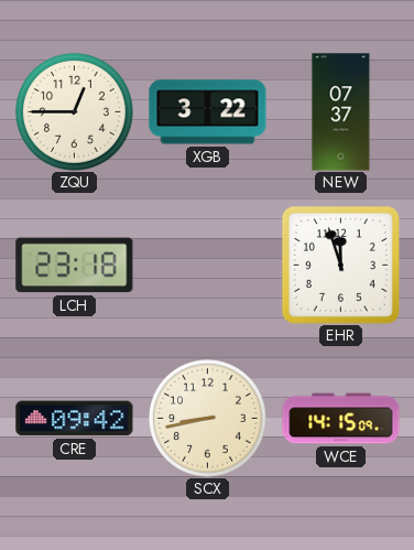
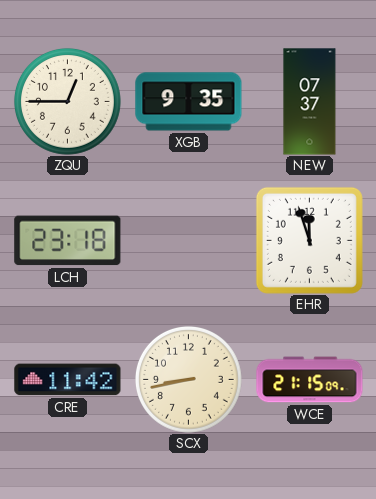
XGB: 3:22 -> 9:35
CRE: 09:42 -> 11:42
WCE: 14:15 -> 21:15
